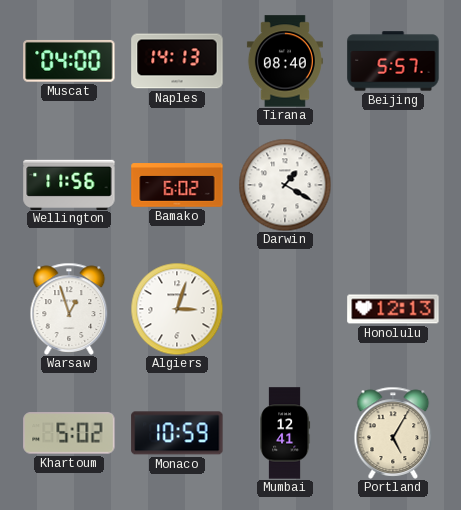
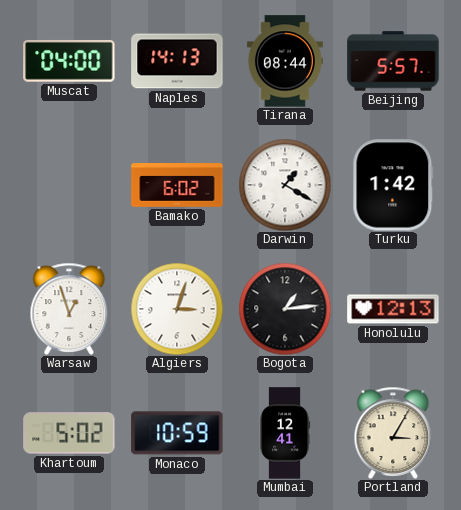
Tirana: 08:40 -> 08:44
Wellington: 11:56 -> none
Turku: none -> 1:42
Bogota: none -> 1:14
Portland: 5:05 -> 3:05
